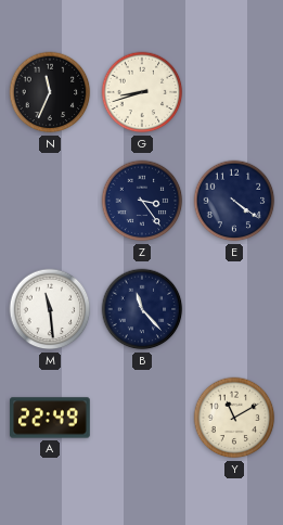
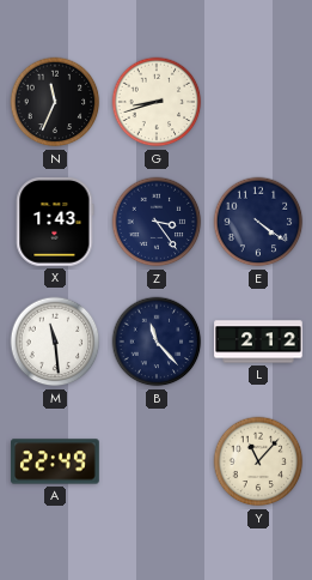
X: none -> 1:43
L: none -> 2:12
Y: 11:10 -> 11:07
